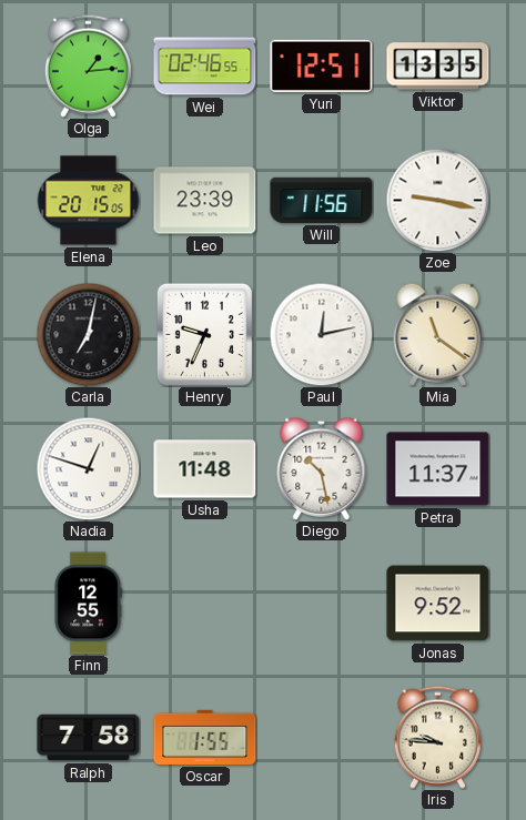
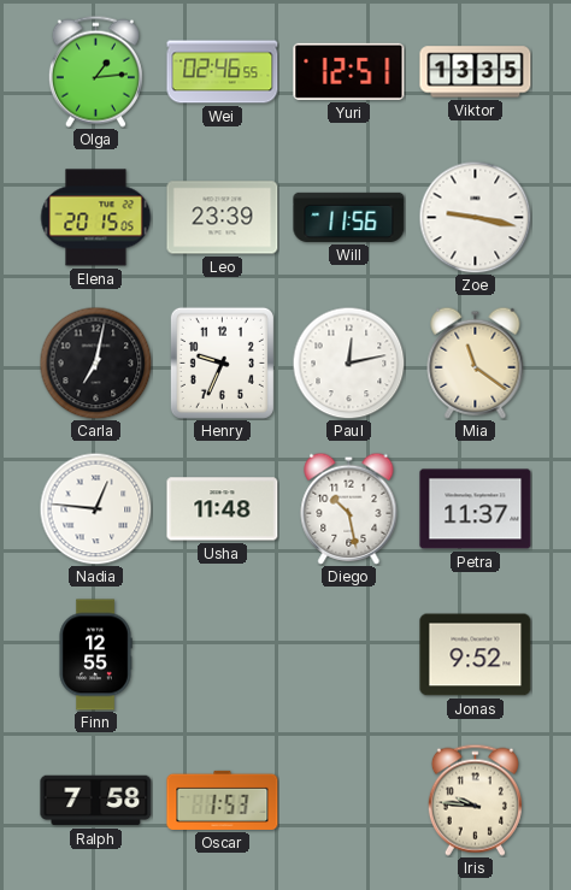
Nadia: 12:48 -> 12:46
Oscar: 1:55 -> 1:53
